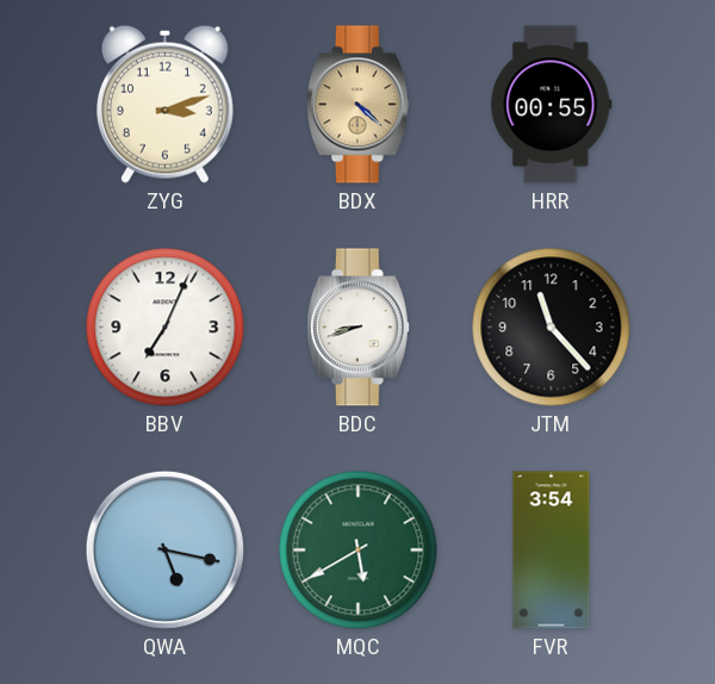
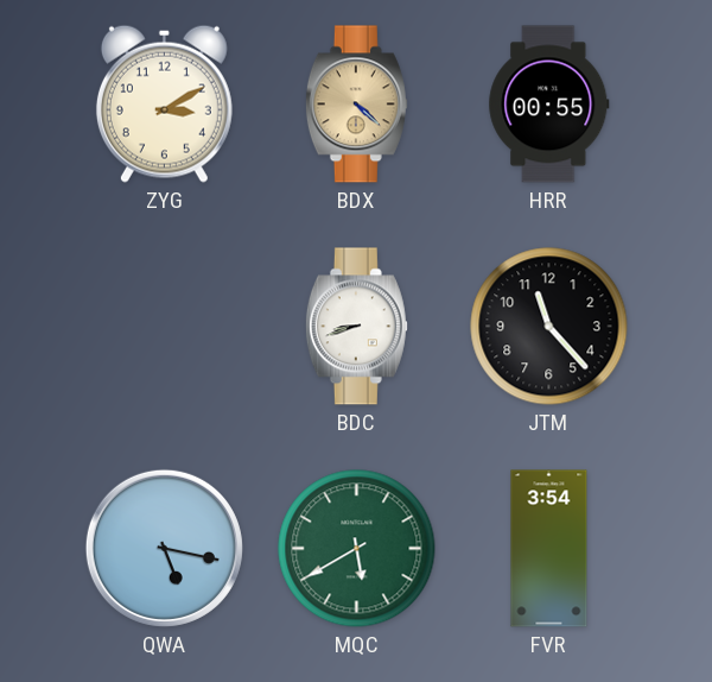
ZYG: 3:12 -> 3:10
BBV: 7:04 -> none
